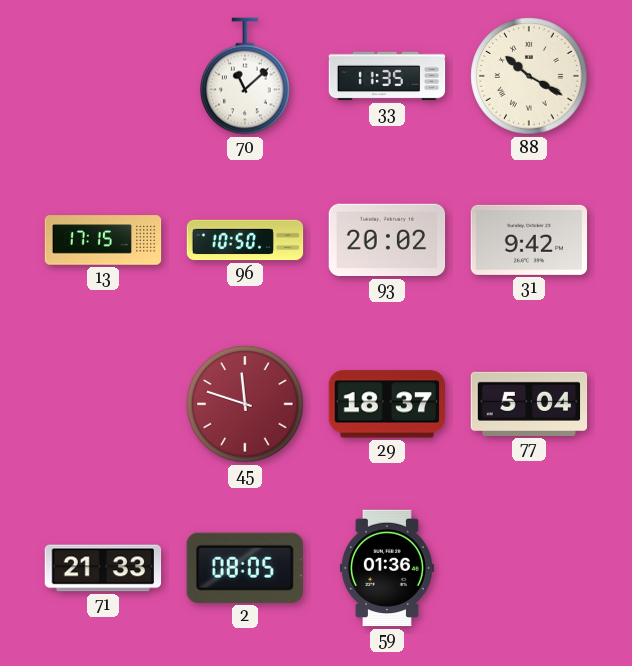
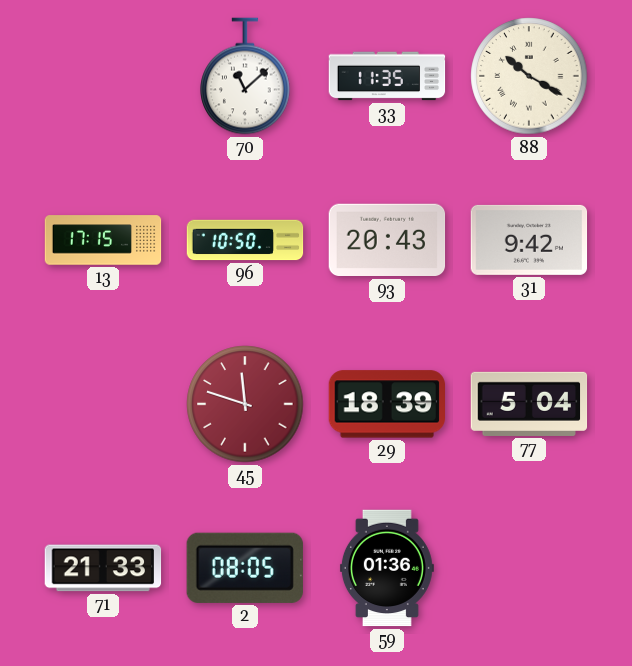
93: 20:02 -> 20:43
29: 18:37 -> 18:39
